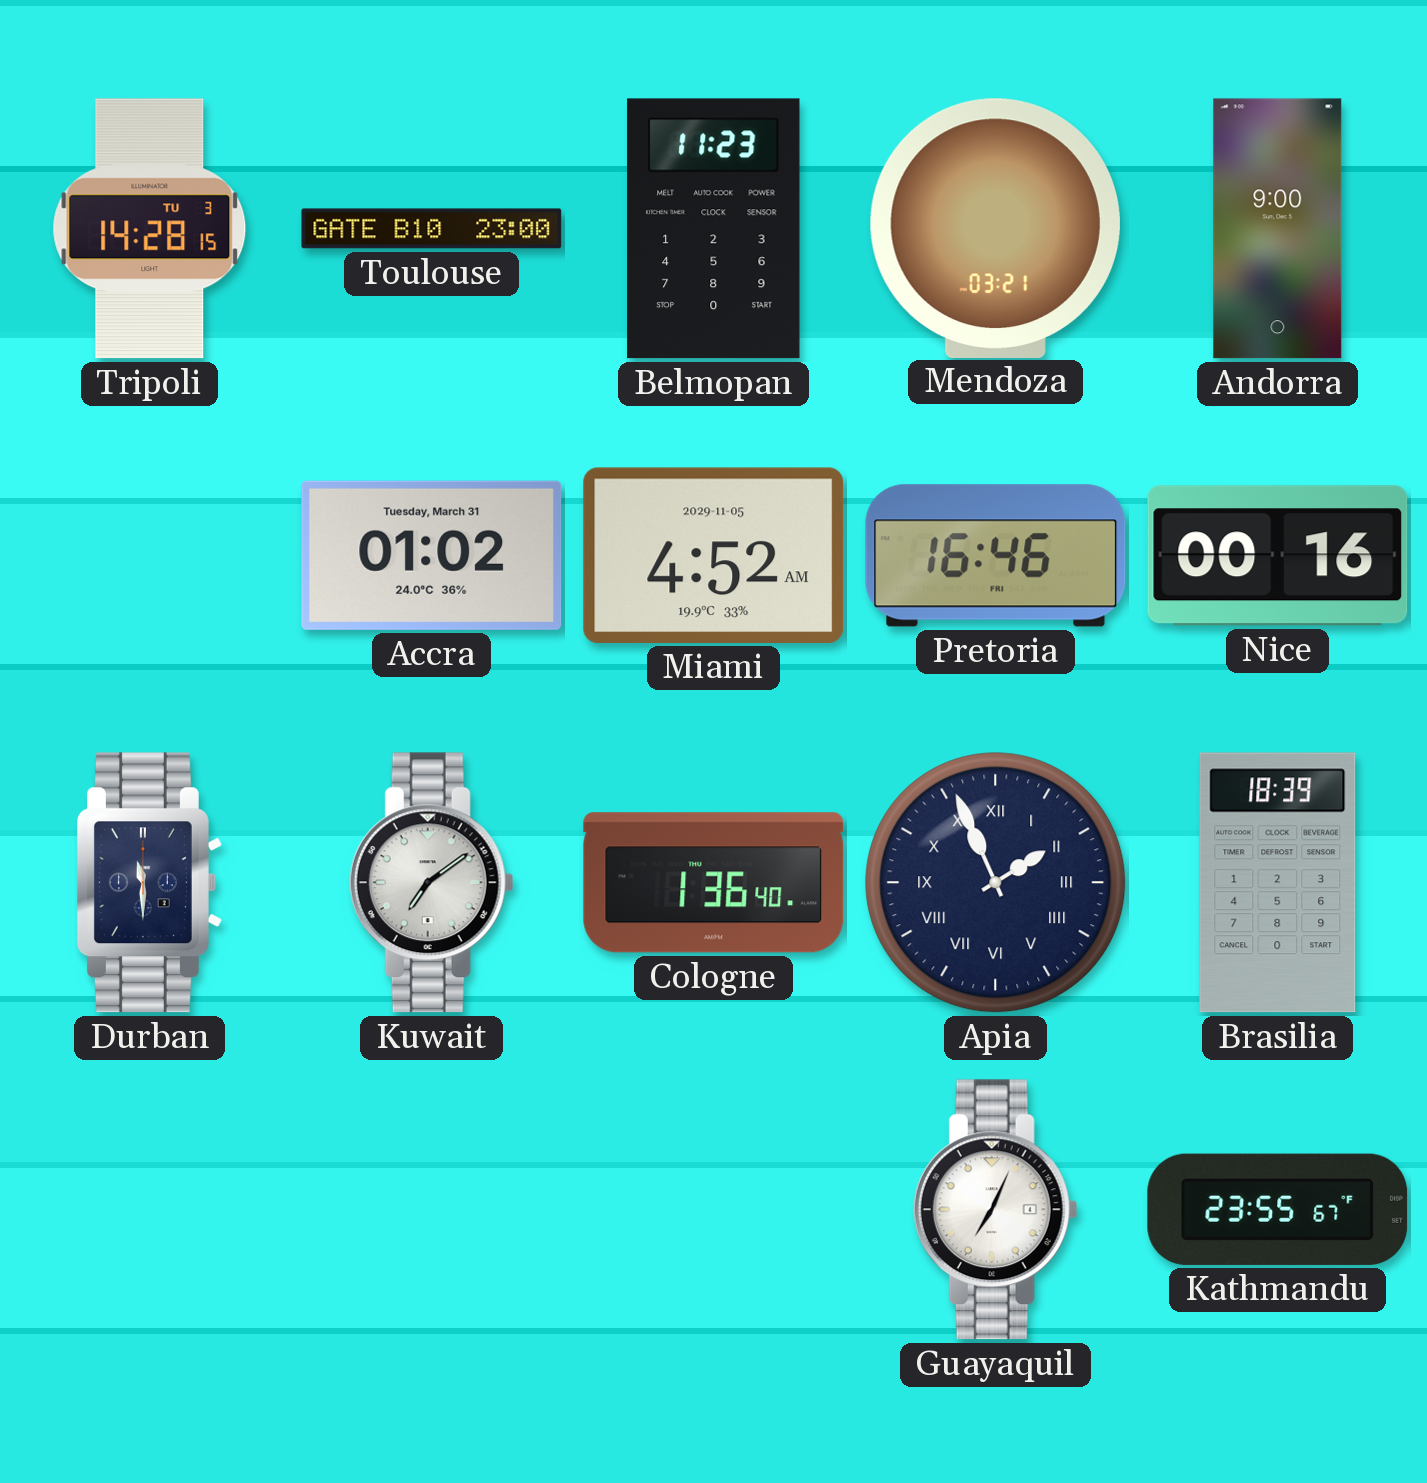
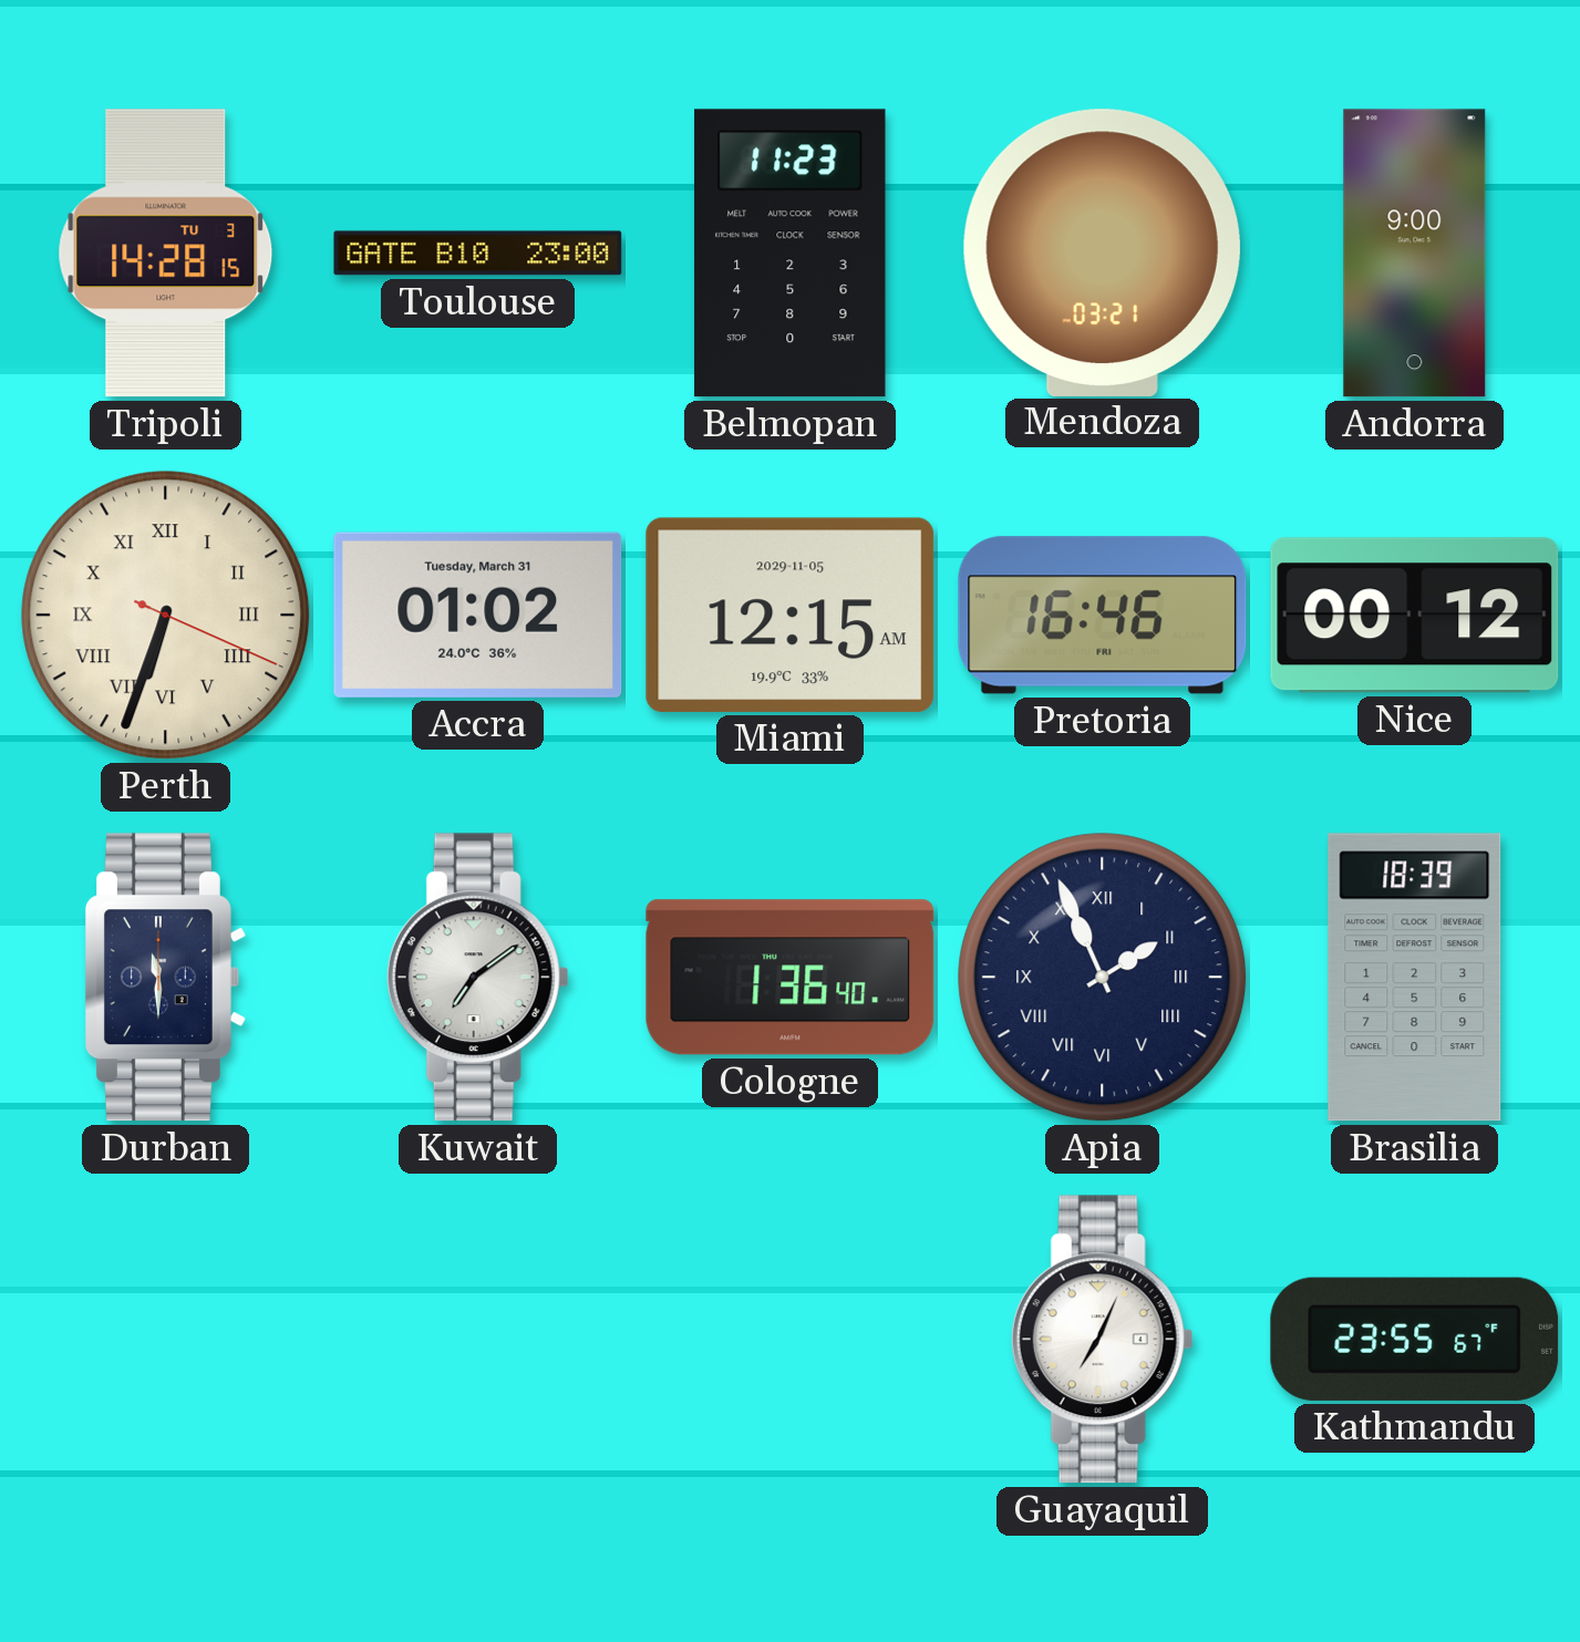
Perth: none -> 6:33
Miami: 4:52 -> 12:15
Nice: 00:16 -> 00:12
